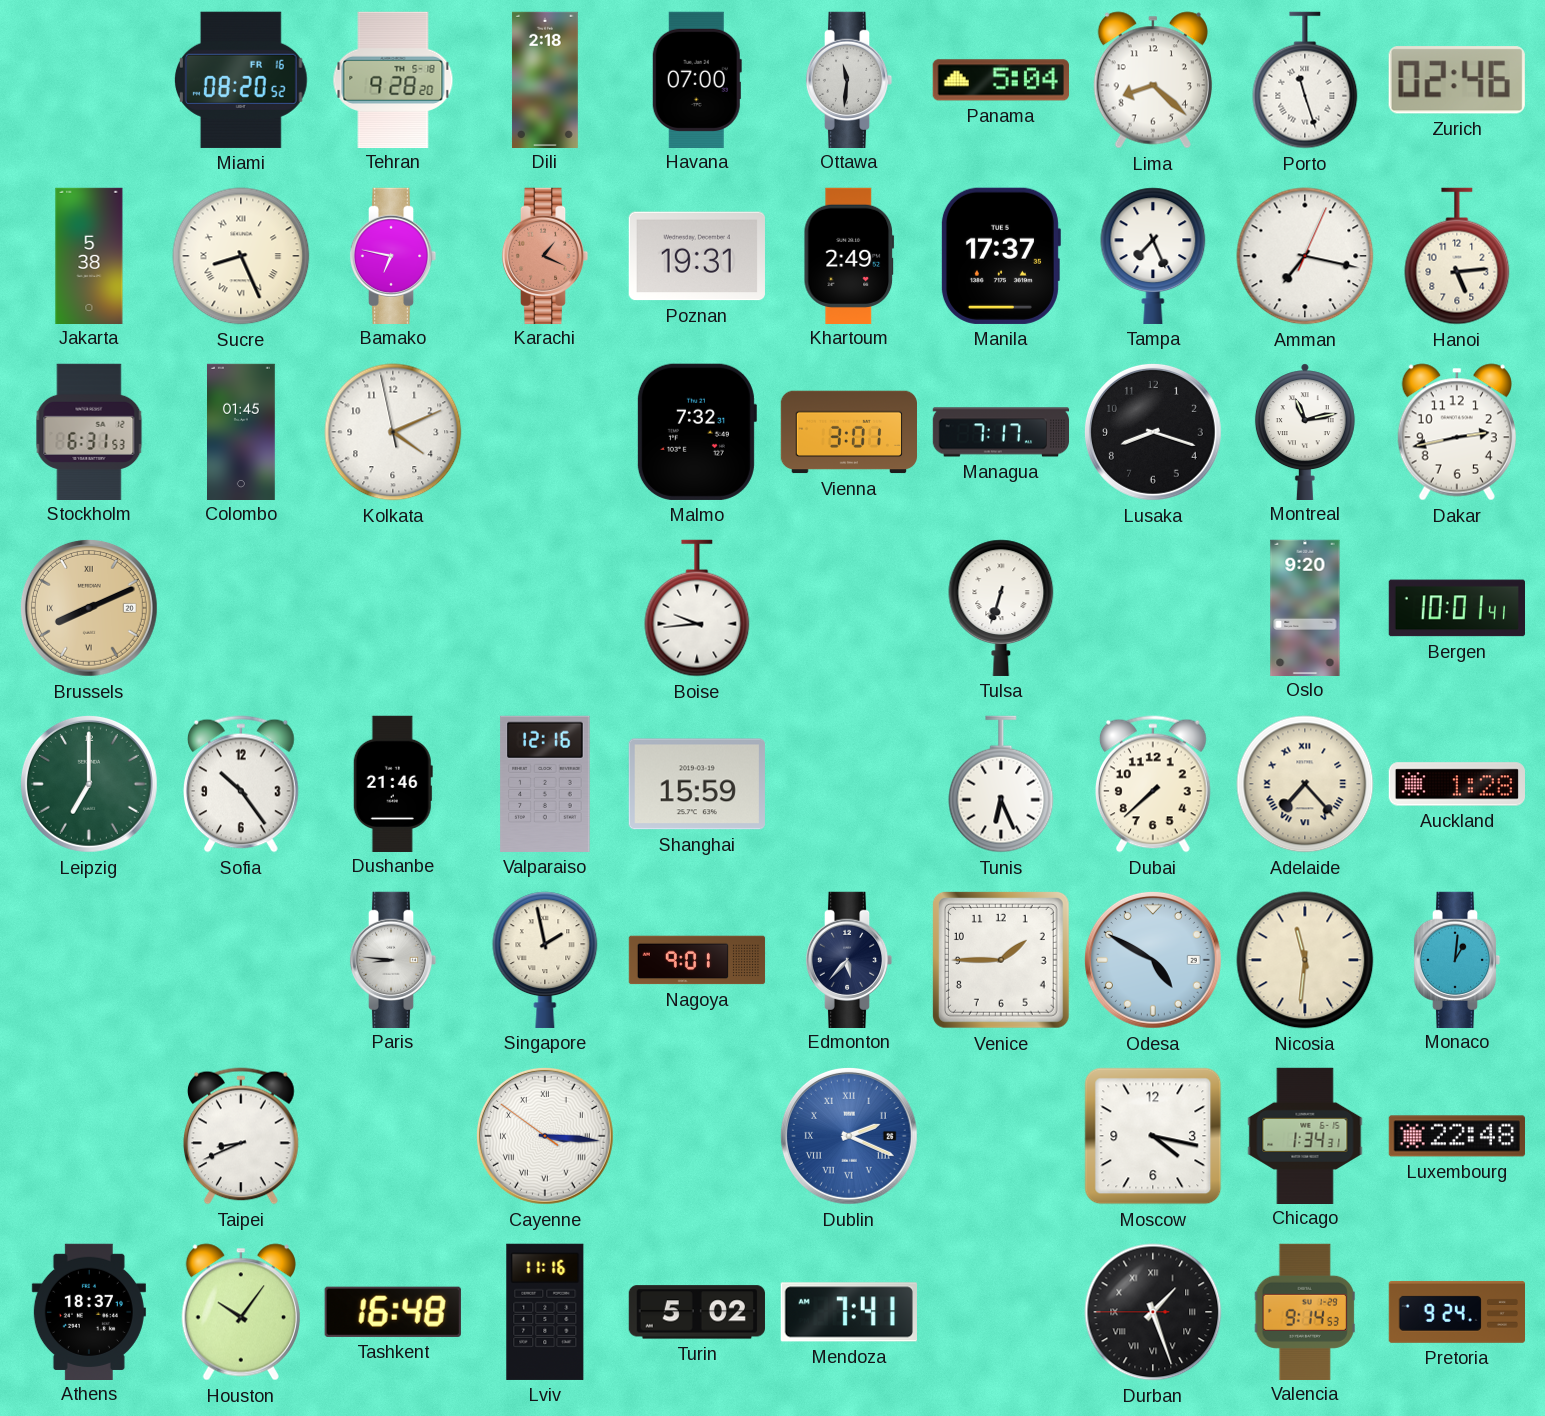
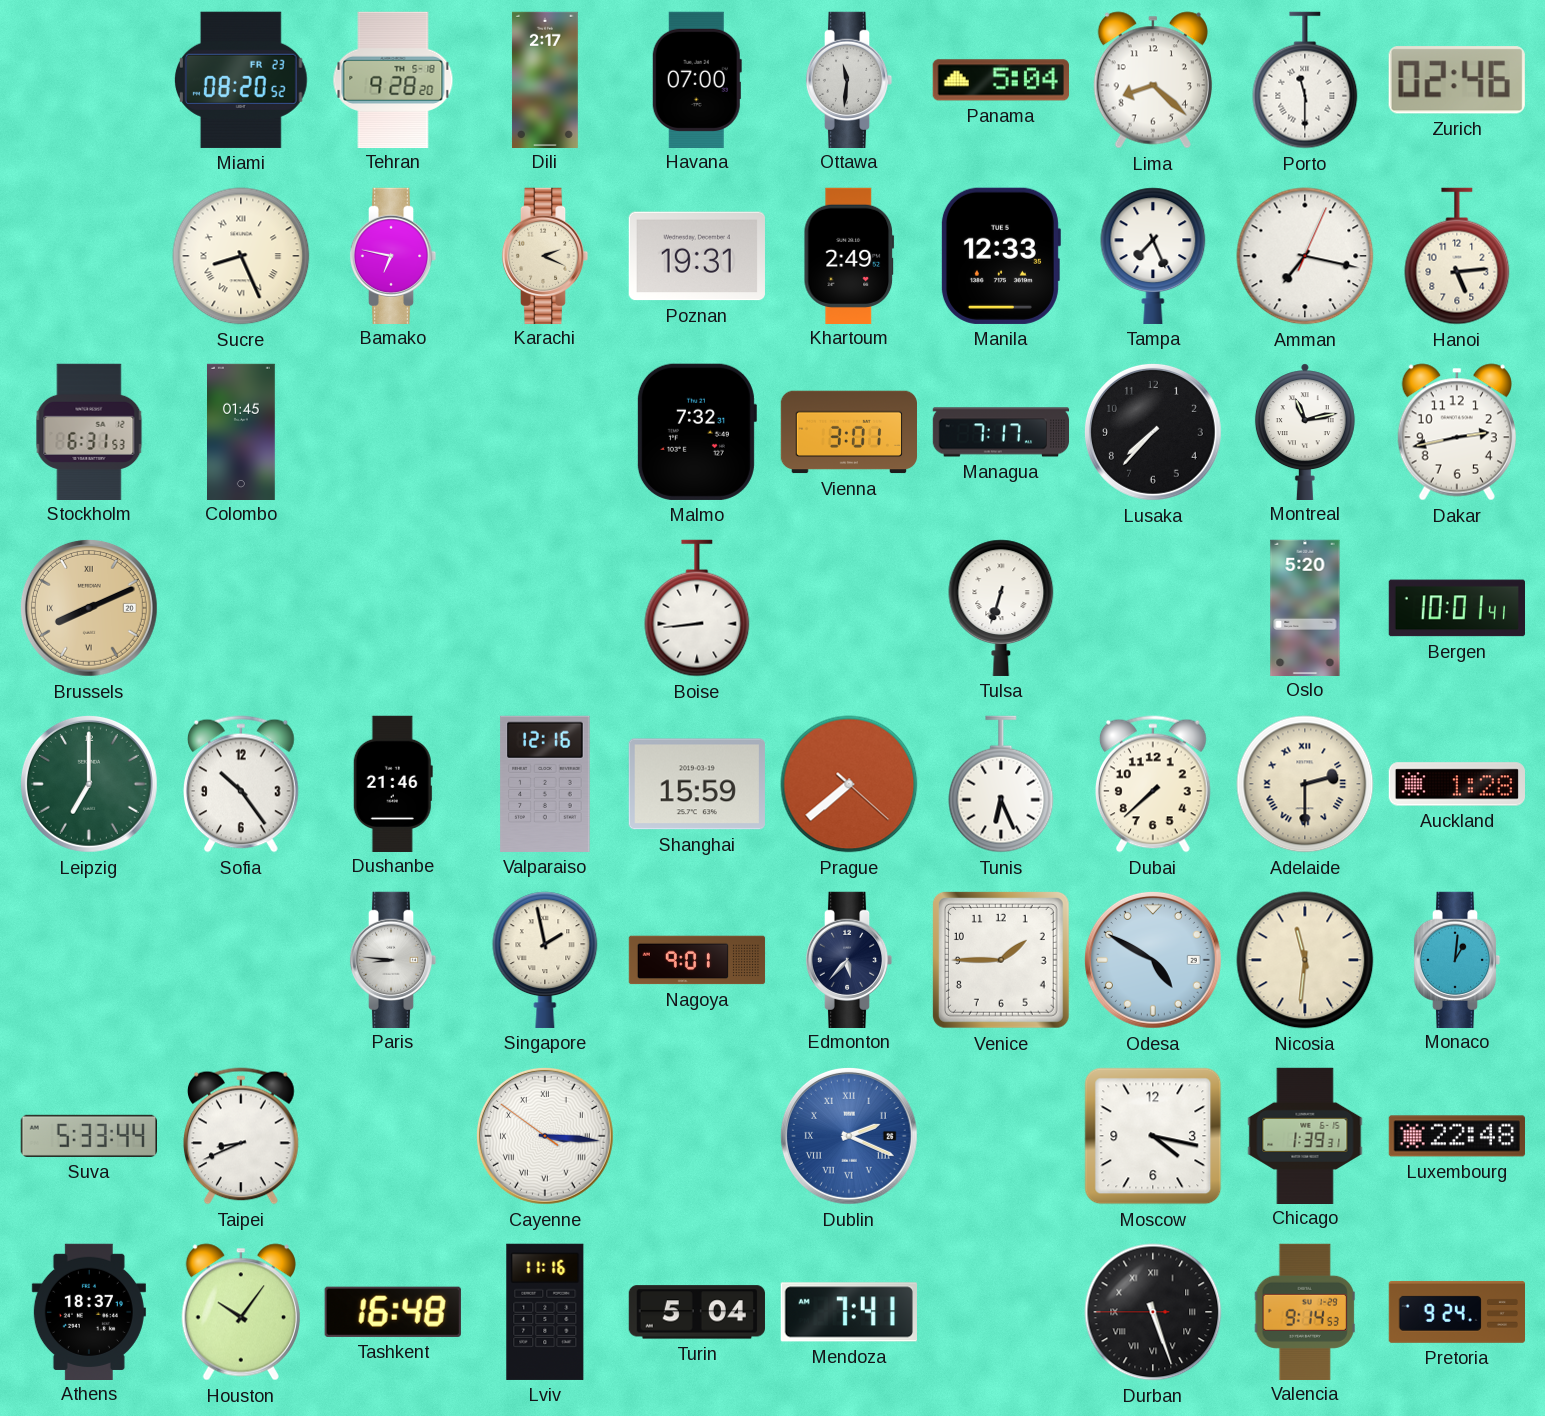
Miami date: FR 16 -> FR 23
Dili: 2:18 -> 2:17
Porto: 11:27 -> 11:30
Jakarta: 5:38 -> none
Karachi: 1:19 -> 2:19
Karachi dial: salmon -> cream
Manila: 17:37 -> 12:33
Kolkata: 4:10 -> none
Lusaka: 8:18 -> 7:37
Boise: 9:44 -> 8:44
Oslo: 9:20 -> 5:20
Prague: none -> 7:38
Adelaide: 7:23 -> 2:30
Suva: none -> 5:33
Chicago: 1:34 -> 1:39
Turin: 5:02 -> 5:04
Durban: 1:26 -> 5:26
